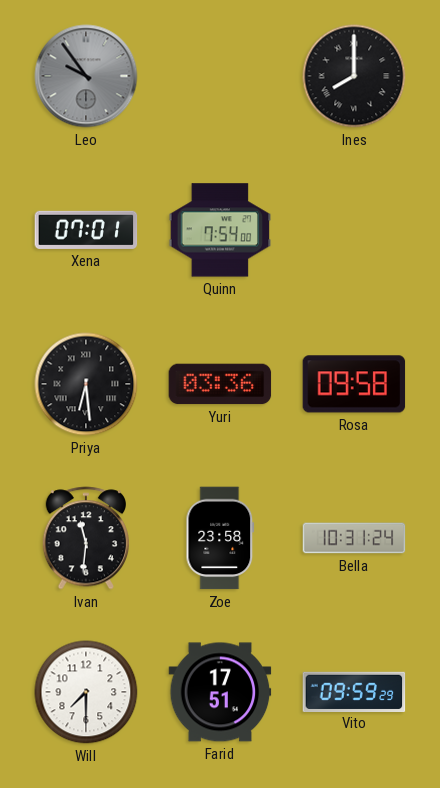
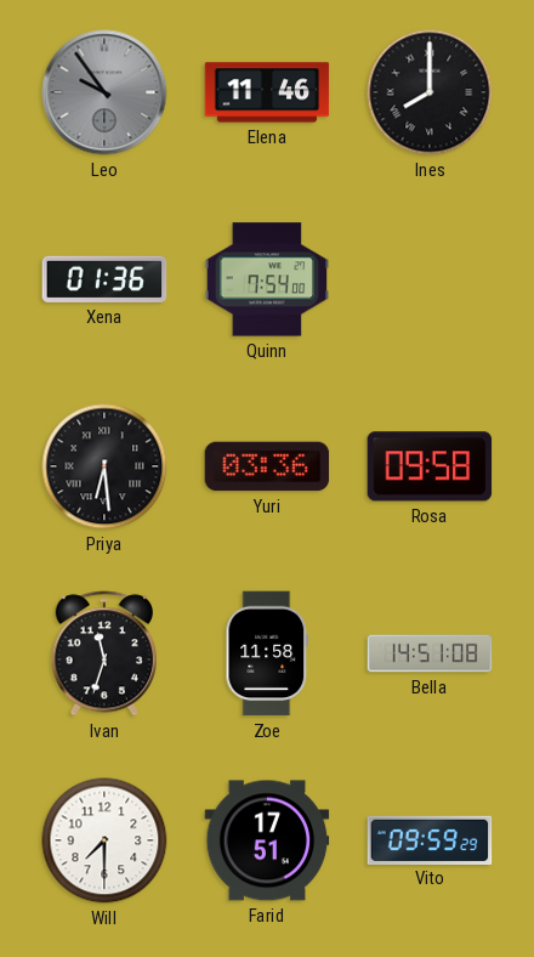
Elena: none -> 11:46
Xena: 07:01 -> 01:36
Ivan: 11:31 -> 11:33
Zoe: 23:58 -> 11:58
Bella: 10:31 -> 14:51
